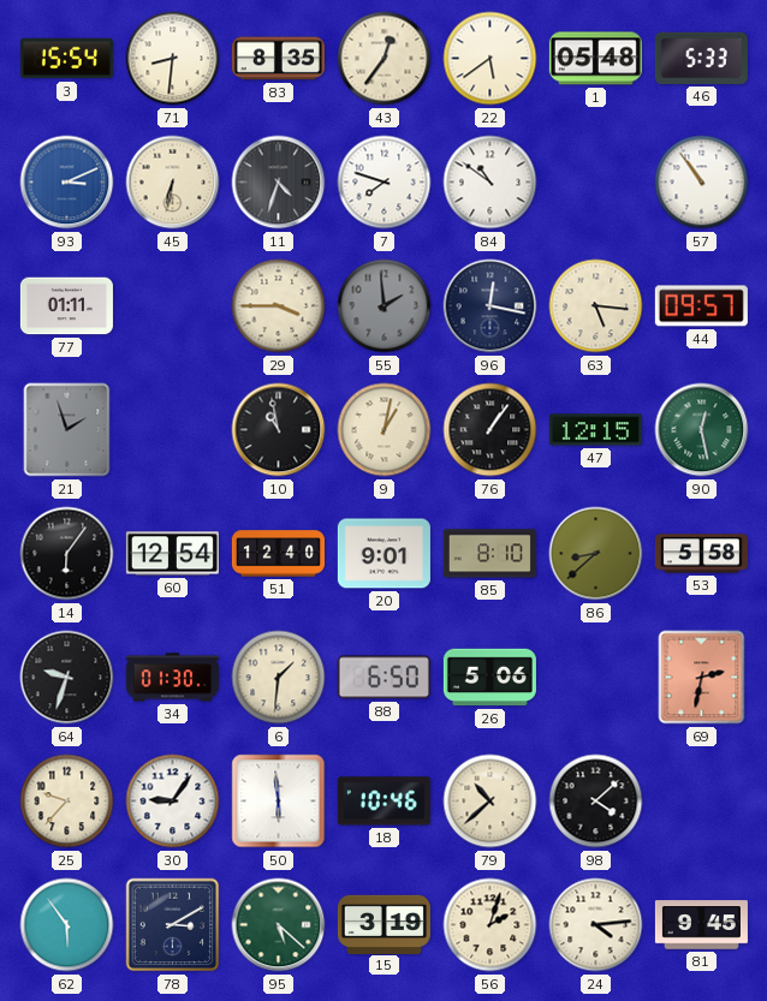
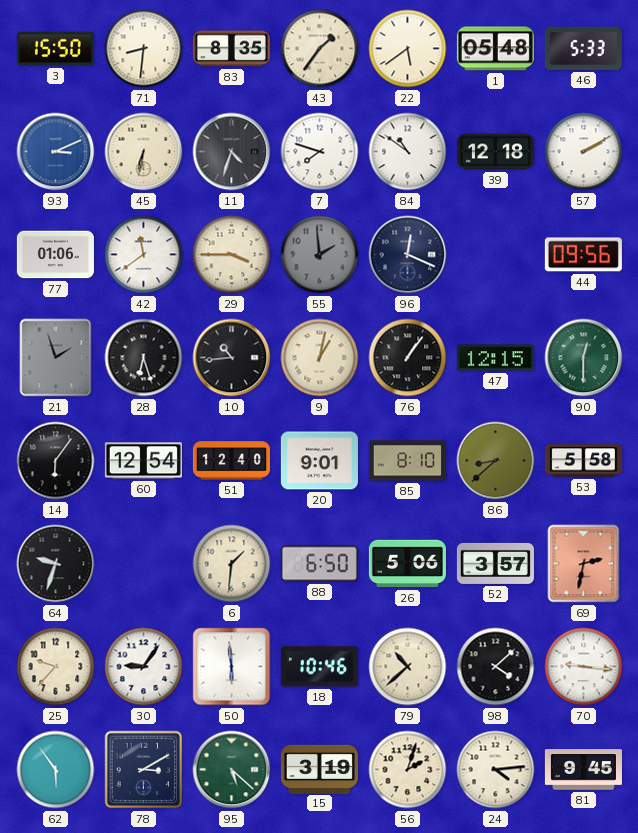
3: 15:54 -> 15:50
43: 12:36 -> 1:36
39: none -> 12:18
57: 10:54 -> 2:10
77: 01:11 -> 01:06
42: none -> 11:39
96: 12:17 -> 12:19
63: 5:16 -> none
44: 09:57 -> 09:56
28: none -> 6:27
10: 10:58 -> 10:44
90: 12:28 -> 12:30
34: 01:30 -> none
52: none -> 3:57
70: none -> 9:16
